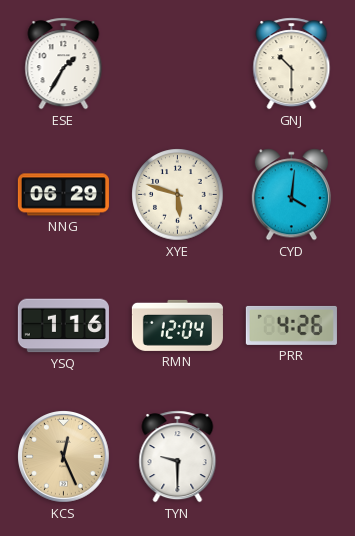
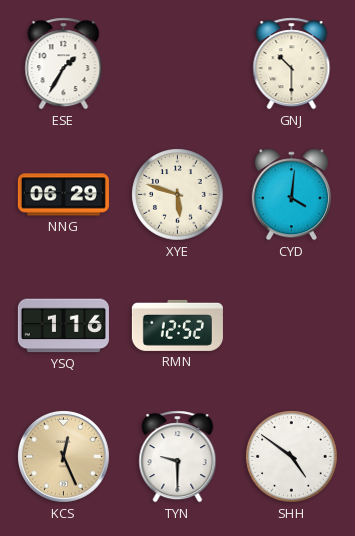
RMN: 12:04 -> 12:52
PRR: 4:26 -> none
SHH: none -> 4:51
